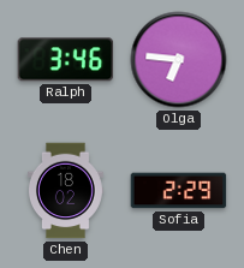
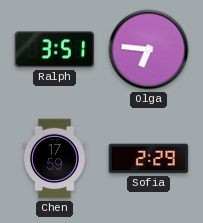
Ralph: 3:46 -> 3:51
Chen: 18:02 -> 17:59
